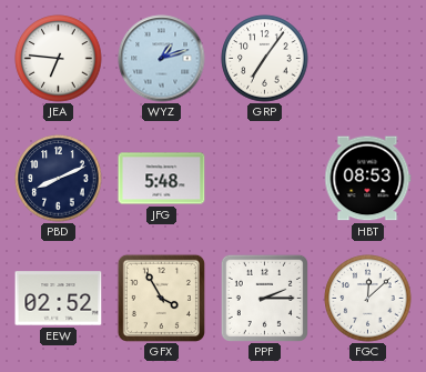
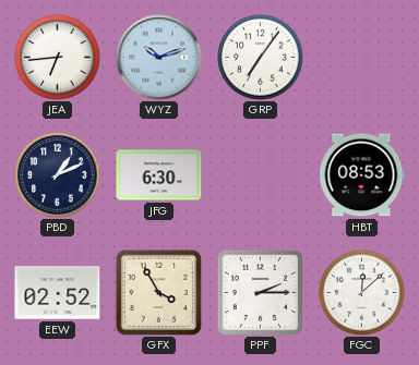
JEA: 6:46 -> 6:44
WYZ: 1:12 -> 10:12
PBD: 8:11 -> 1:11
JFG: 5:48 -> 6:30
